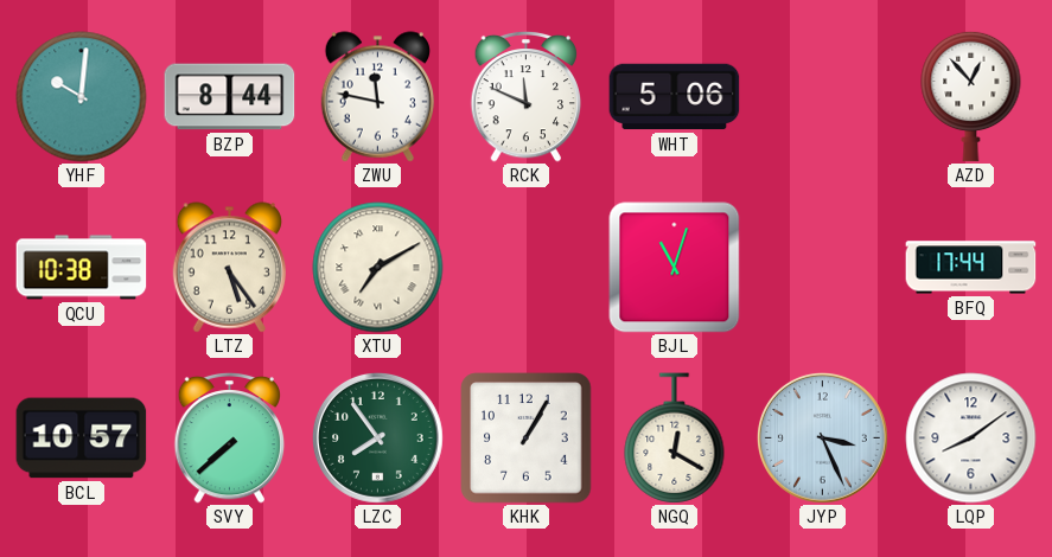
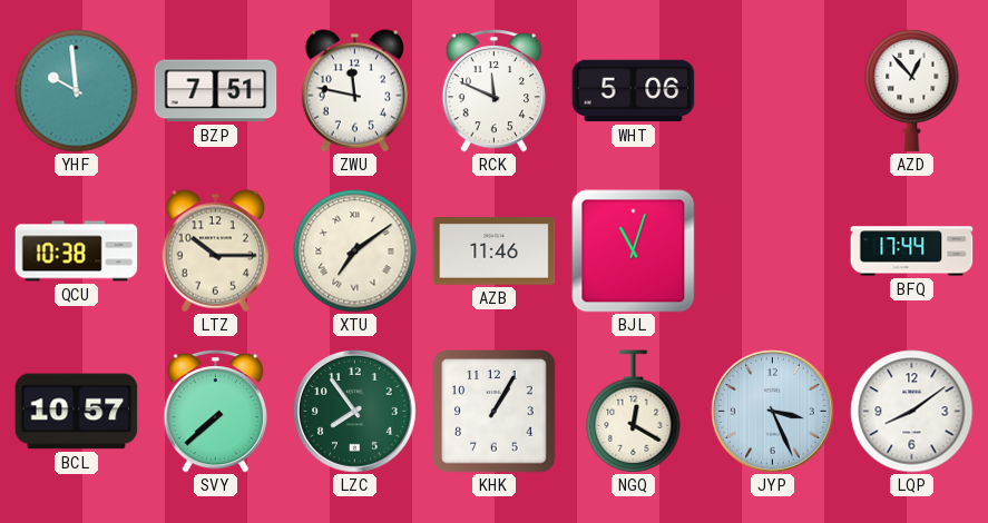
YHF: 10:01 -> 9:59
BZP: 8:44 -> 7:51
LTZ: 5:24 -> 10:15
XTU: 7:10 -> 7:09
AZB: none -> 11:46
